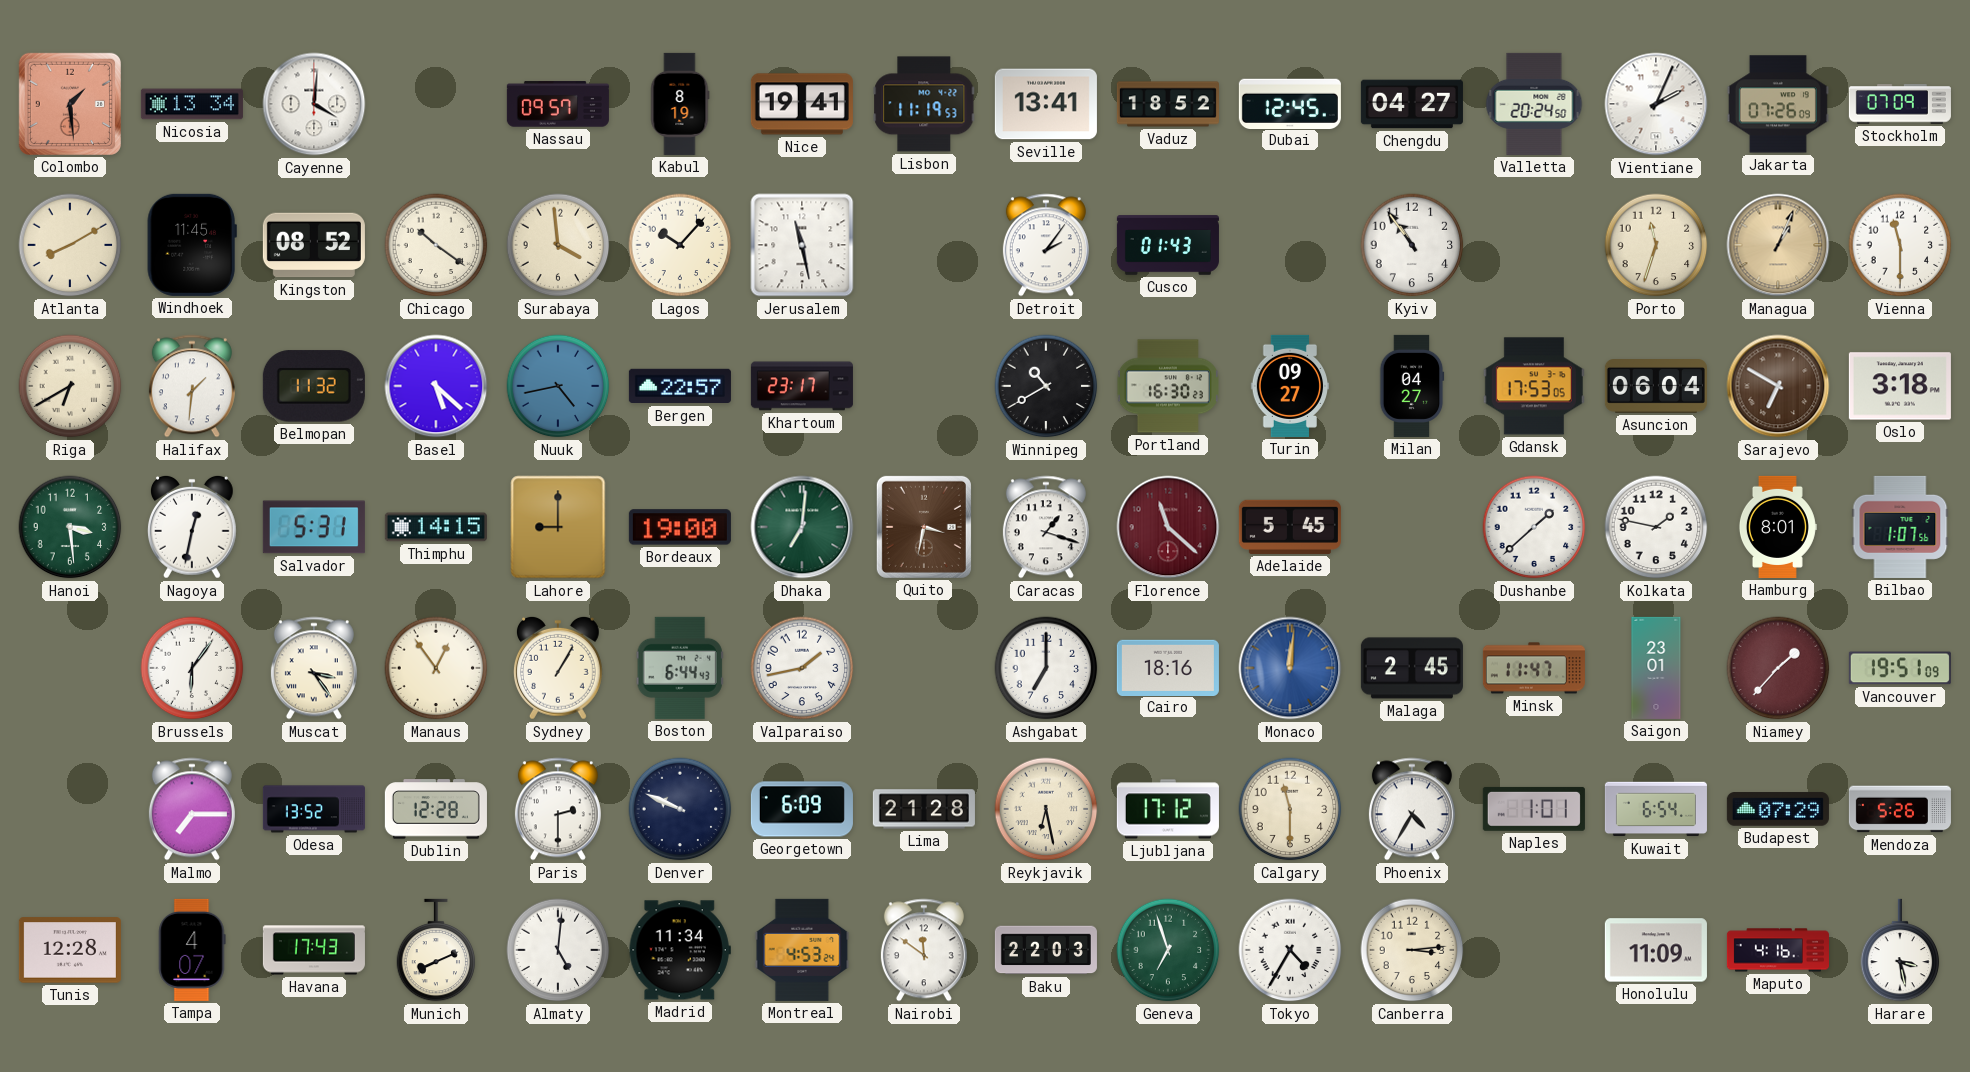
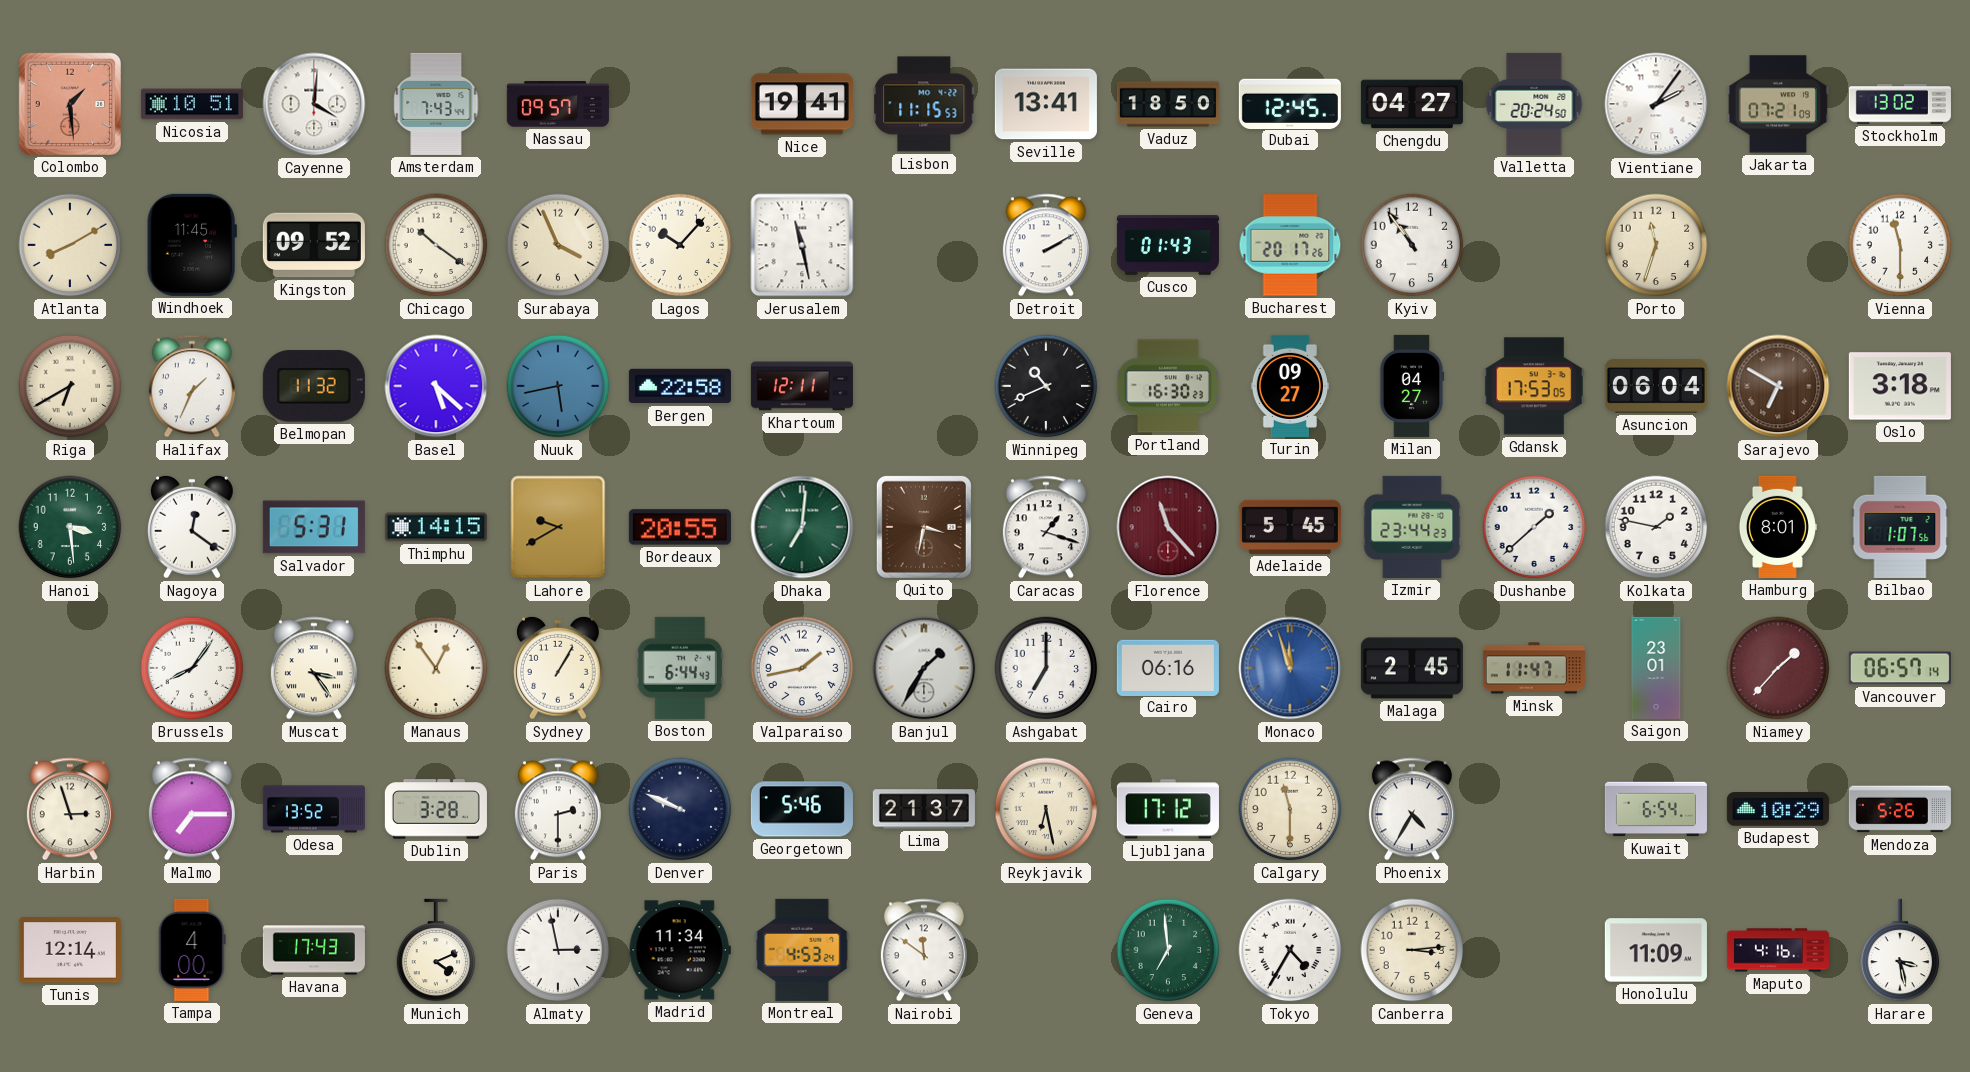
Nicosia: 13:34 -> 10:51
Amsterdam: none -> 7:43
Kabul: 8:19 -> none
Lisbon: 11:19 -> 11:15
Vaduz: 18:52 -> 18:50
Vientiane: 2:04 -> 2:06
Jakarta: 07:26 -> 07:21
Stockholm: 07:09 -> 13:02
Kingston: 08:52 -> 09:52
Surabaya: 3:59 -> 3:56
Detroit: 2:06 -> 2:10
Bucharest: none -> 20:17
Managua: 1:04 -> none
Halifax: 1:31 -> 1:34
Nuuk: 4:43 -> 5:43
Bergen: 22:57 -> 22:58
Khartoum: 23:17 -> 12:11
Winnipeg: 10:40 -> 10:41
Nagoya: 12:32 -> 12:21
Lahore: 9:00 -> 9:40
Bordeaux: 19:00 -> 20:55
Florence: 11:22 -> 11:23
Izmir: none -> 23:44
Brussels: 6:06 -> 8:06
Banjul: none -> 1:35
Cairo: 18:16 -> 06:16
Monaco: 12:01 -> 11:57
Vancouver: 19:51 -> 06:57
Harbin: none -> 2:57
Dublin: 12:28 -> 3:28
Georgetown: 6:09 -> 5:46
Lima: 21:28 -> 21:37
Naples: 1:01 -> none
Budapest: 07:29 -> 10:29
Tunis: 12:28 -> 12:14
Tampa: 4:07 -> 4:00
Munich: 8:11 -> 4:11
Almaty: 5:01 -> 2:58
Baku: 22:03 -> none
Geneva: 6:57 -> 6:59
